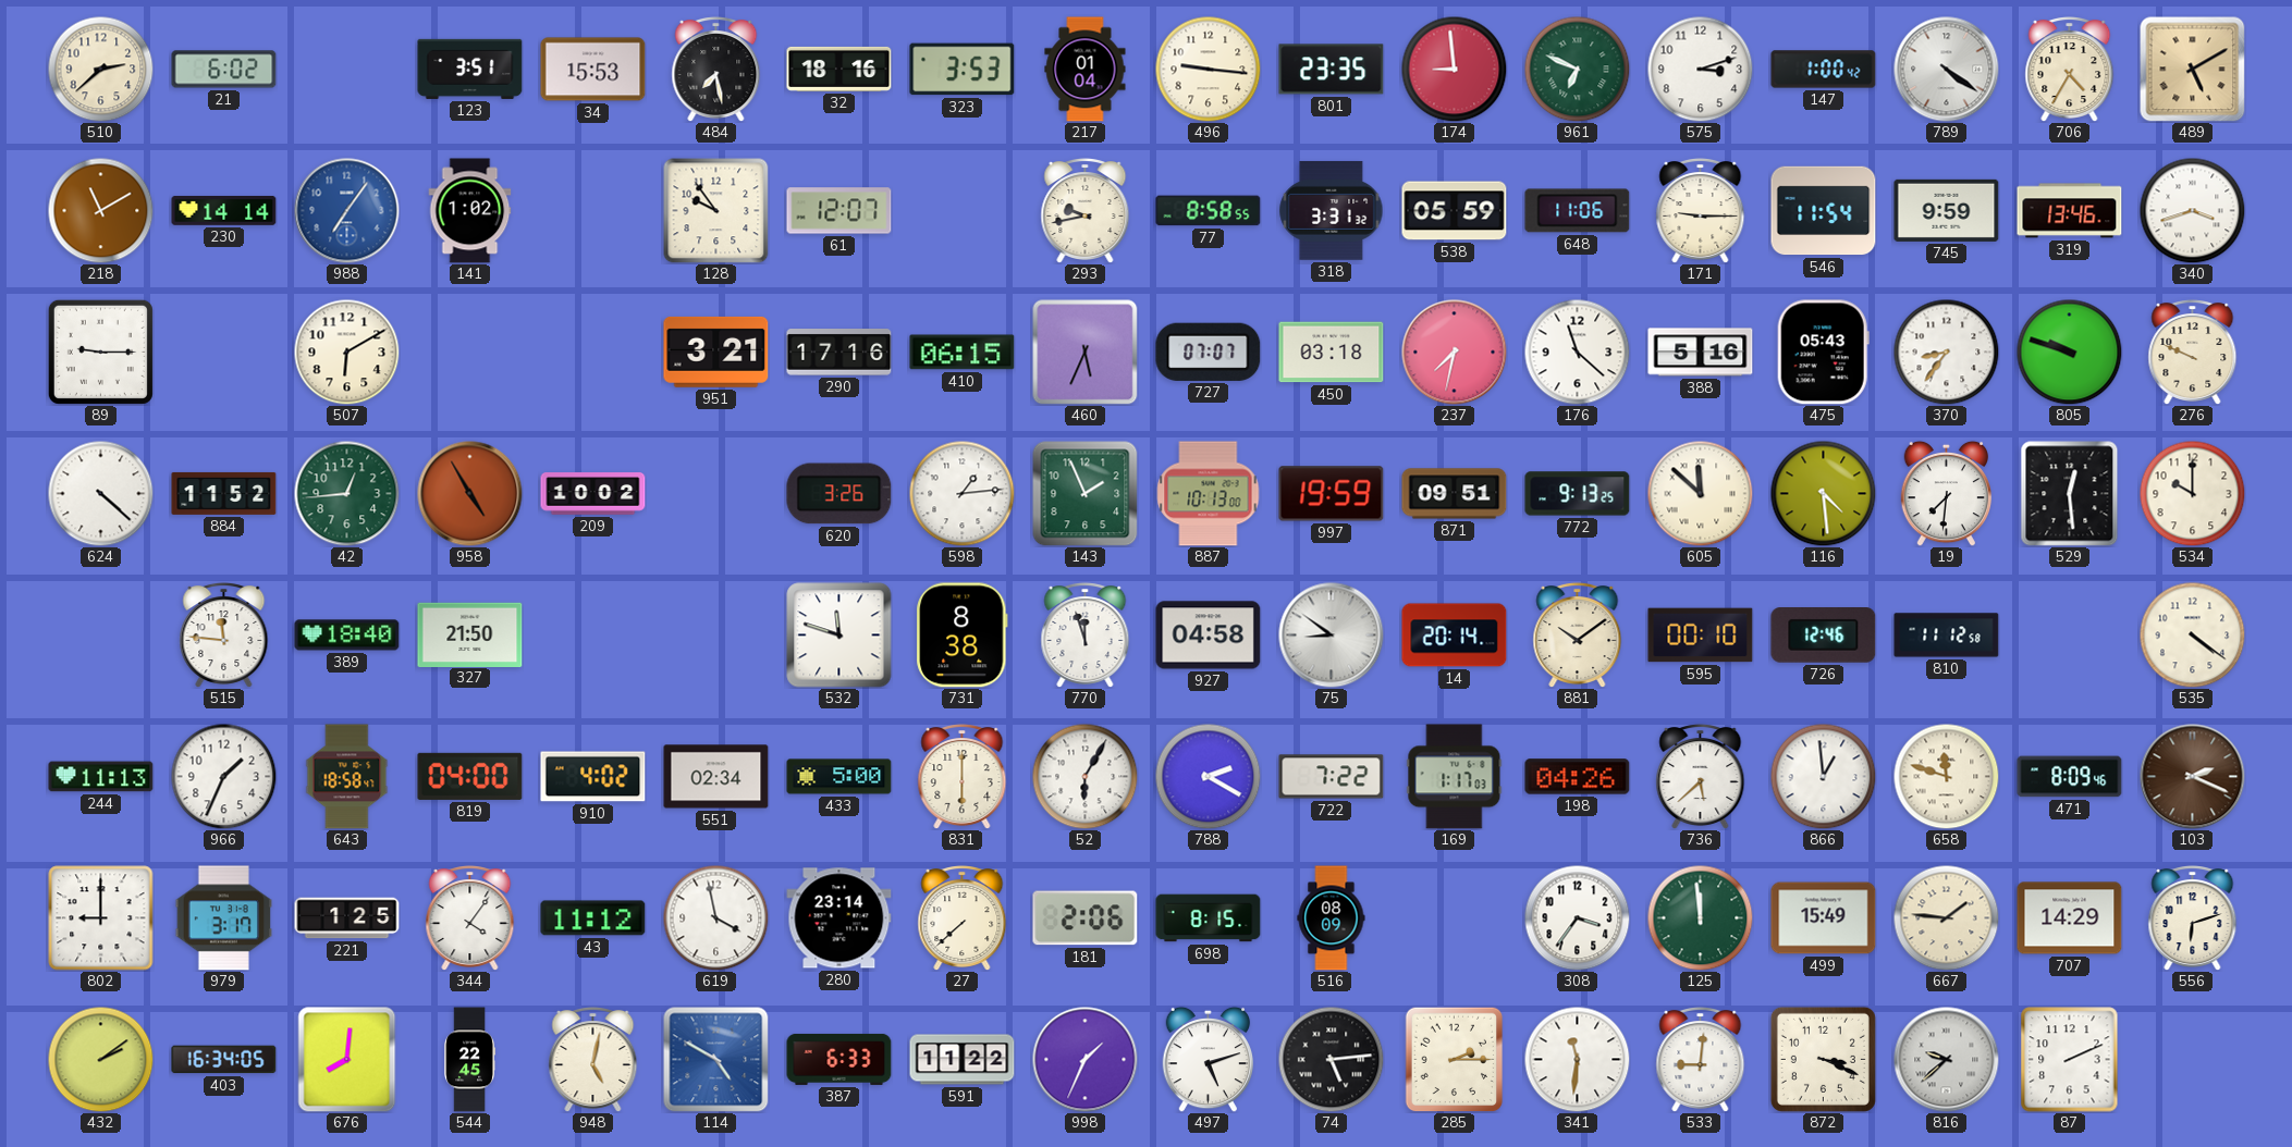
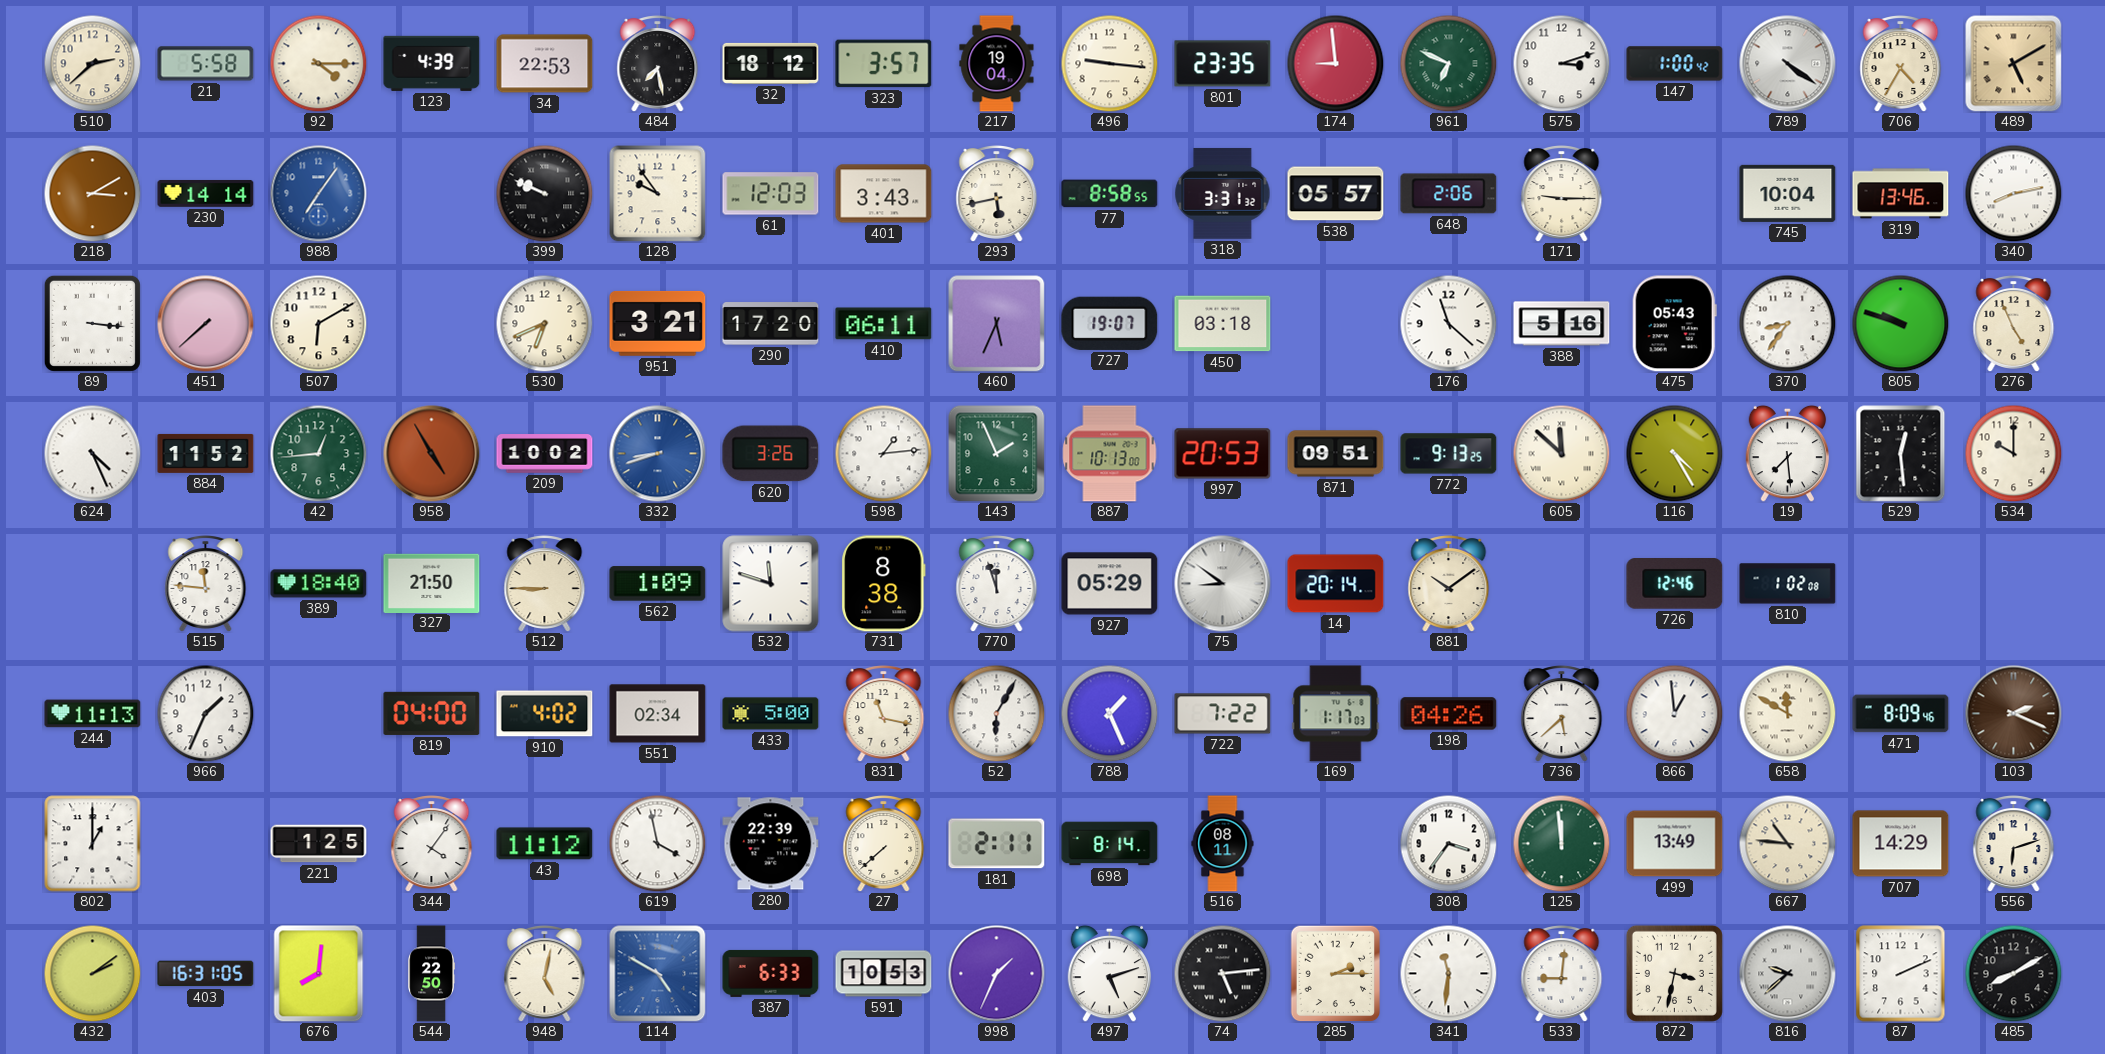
21: 6:02 -> 5:58
92: none -> 4:15
123: 3:51 -> 4:39
34: 15:53 -> 22:53
32: 18:16 -> 18:12
323: 3:53 -> 3:57
217: 01:04 -> 19:04
218: 11:10 -> 3:10
141: 1:02 -> none
399: none -> 9:49
61: 12:07 -> 12:03
401: none -> 3:43
293: 9:43 -> 5:43
538: 05:59 -> 05:57
648: 11:06 -> 2:06
546: 11:54 -> none
745: 9:59 -> 10:04
340: 3:42 -> 8:13
89: 9:15 -> 3:16
451: none -> 7:38
530: none -> 6:41
290: 17:16 -> 17:20
410: 06:15 -> 06:11
727: 07:07 -> 19:07
237: 7:32 -> none
276: 9:49 -> 4:56
624: 4:22 -> 4:26
332: none -> 8:42
997: 19:59 -> 20:53
116: 4:29 -> 4:25
19: 7:31 -> 7:29
512: none -> 8:45
562: none -> 1:09
927: 04:58 -> 05:29
595: 00:10 -> none
810: 11:12 -> 1:02
535: 4:21 -> none
643: 18:58 -> none
831: 6:00 -> 11:17
788: 2:20 -> 1:26
658: 11:48 -> 11:50
802: 9:00 -> 1:00
979: 3:17 -> none
280: 23:14 -> 22:39
181: 2:06 -> 2:11
698: 8:15 -> 8:14
516: 08:09 -> 08:11
499: 15:49 -> 13:49
667: 1:46 -> 10:46
403: 16:34 -> 16:31
544: 22:45 -> 22:50
591: 11:22 -> 10:53
872: 3:19 -> 3:32
485: none -> 8:10
